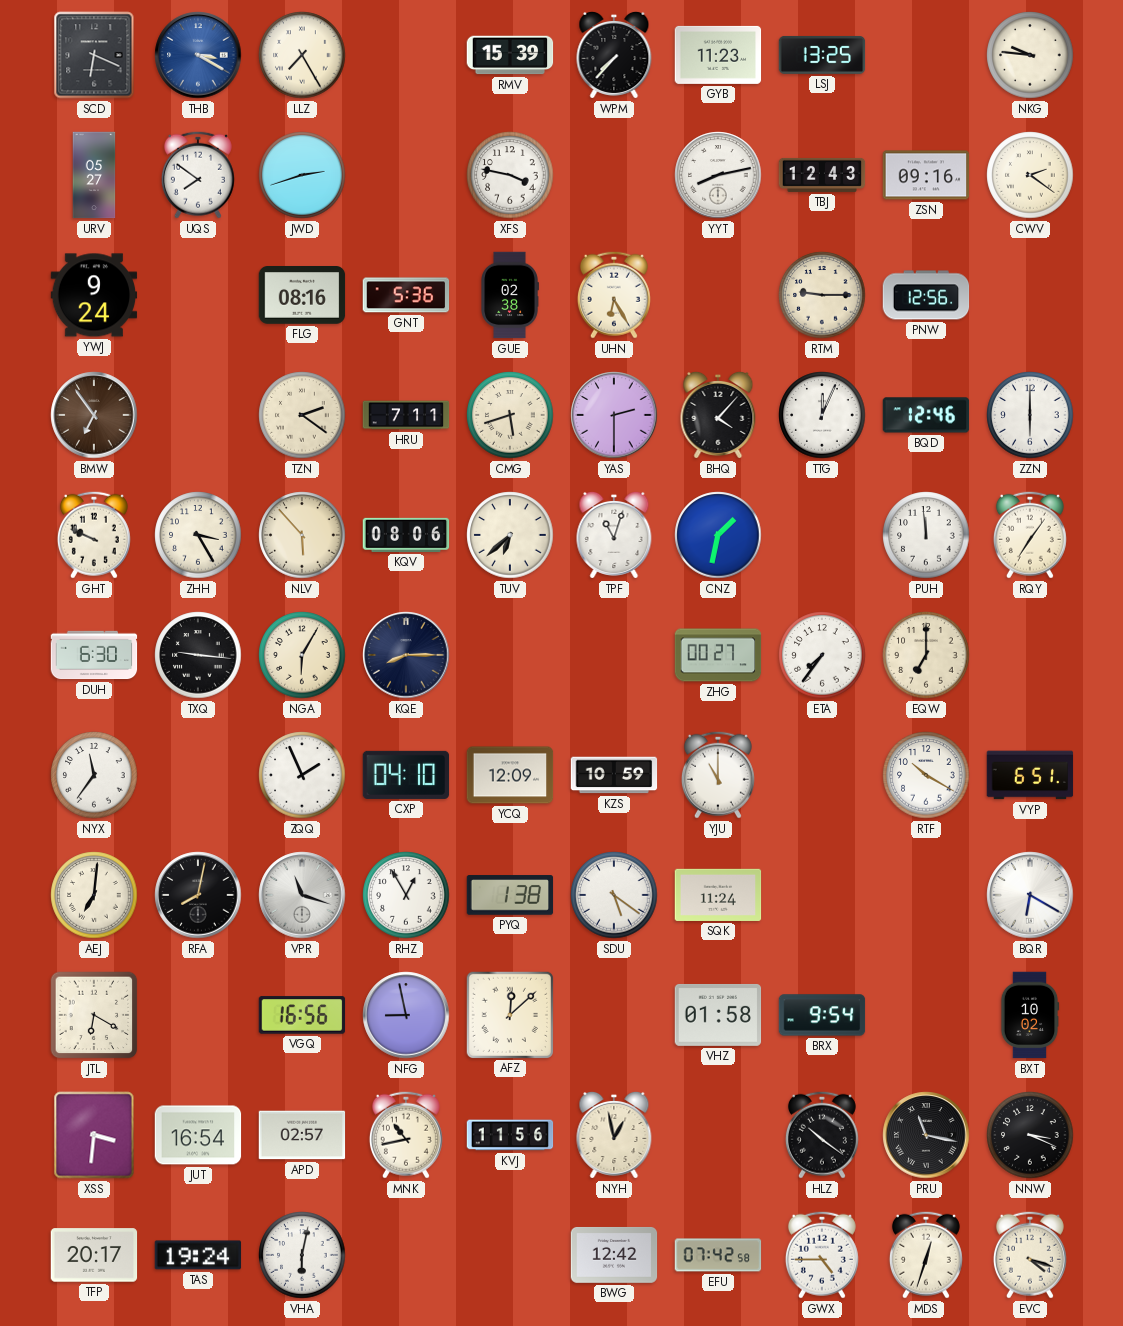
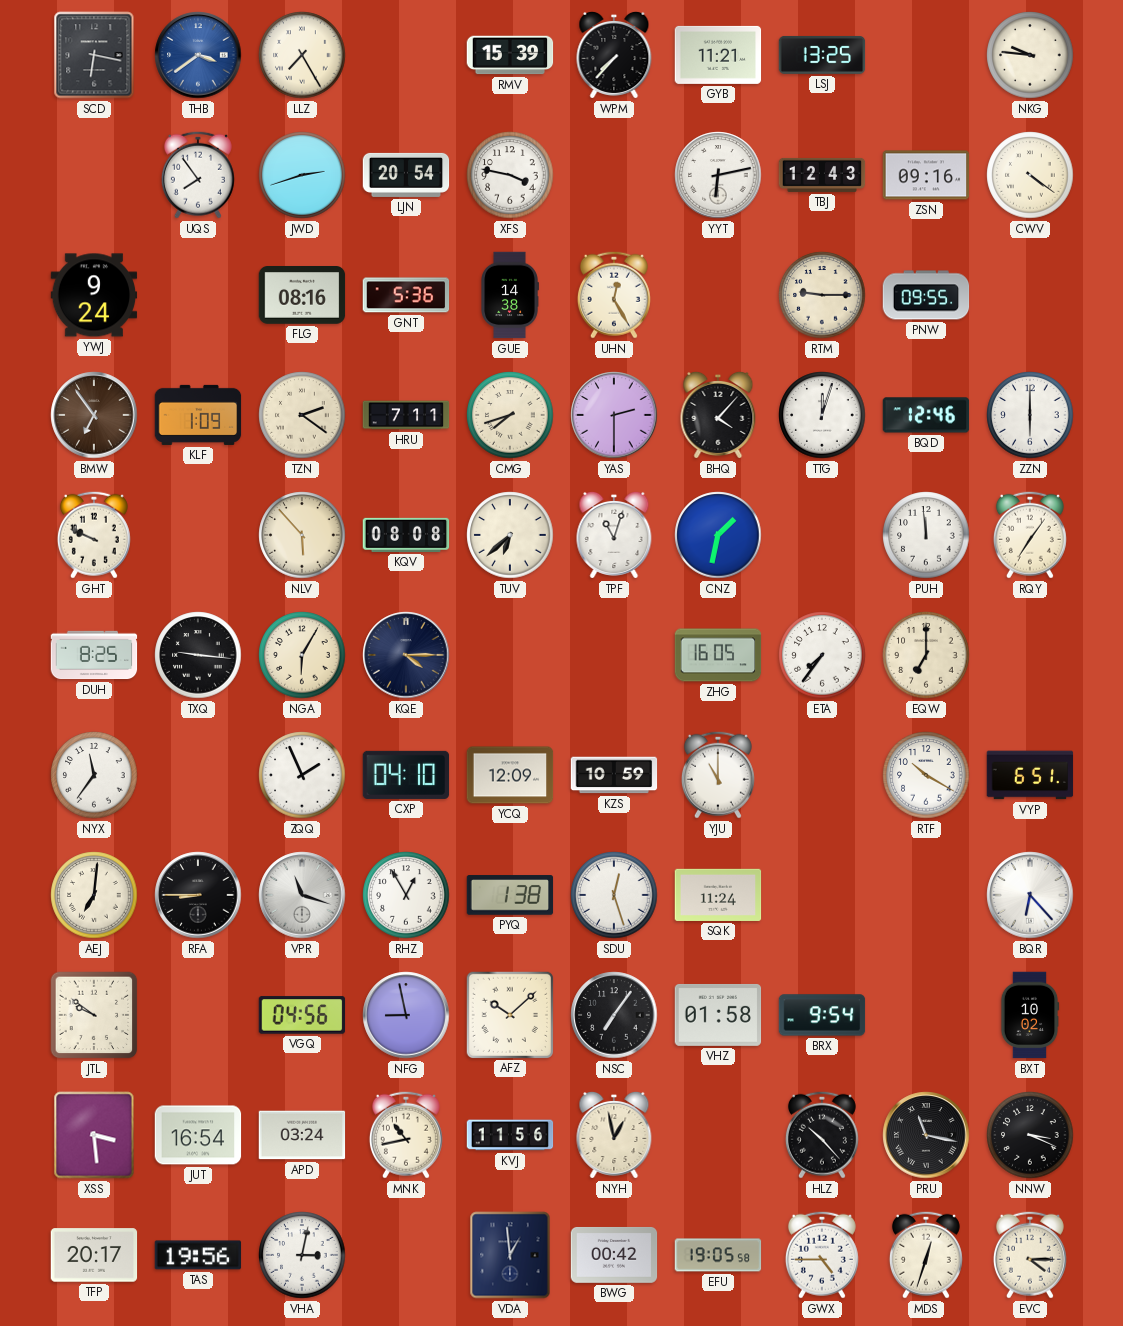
SCD: 6:19 -> 6:17
THB: 3:20 -> 3:39
GYB: 11:23 -> 11:21
URV: 05:27 -> none
UQS: 7:51 -> 7:54
LJN: none -> 20:54
YYT: 8:13 -> 6:13
CWV: 2:21 -> 4:21
GUE: 02:38 -> 14:38
UHN: 6:25 -> 12:25
PNW: 12:56 -> 09:55
KLF: none -> 1:09
CMG: 5:42 -> 7:42
TTG: 12:04 -> 12:03
ZHH: 3:25 -> none
KQV: 08:06 -> 08:08
DUH: 6:30 -> 8:25
KQE: 8:15 -> 4:15
ZHG: 00:27 -> 16:05
RFA: 8:02 -> 8:45
SDU: 5:21 -> 12:27
BQR: 6:20 -> 6:23
JTL: 6:20 -> 9:51
VGQ: 16:56 -> 04:56
AFZ: 12:08 -> 10:08
NSC: none -> 7:06
XSS: 3:31 -> 3:29
APD: 02:57 -> 03:24
HLZ: 10:21 -> 10:23
TAS: 19:24 -> 19:56
VHA: 6:02 -> 3:02
VDA: none -> 12:59
BWG: 12:42 -> 00:42
EFU: 07:42 -> 19:05
EVC: 4:18 -> 4:15
